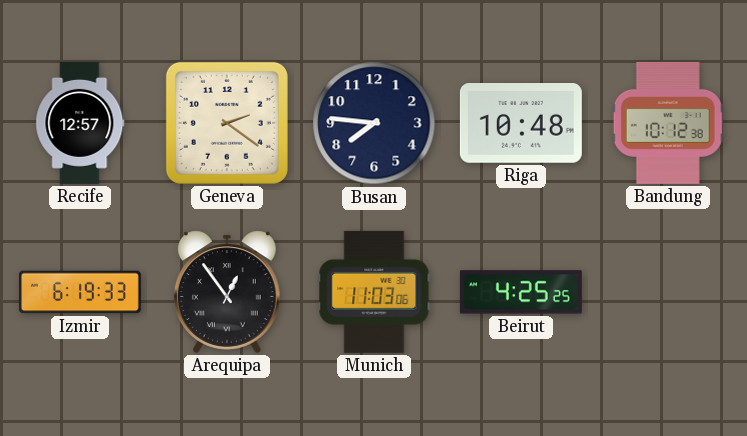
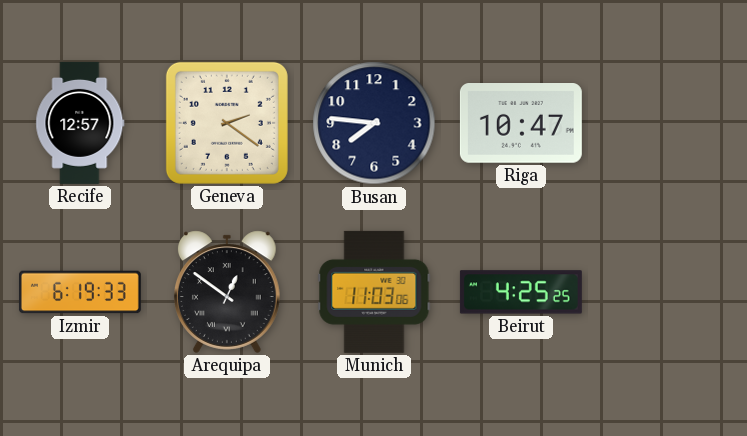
Riga: 10:48 -> 10:47
Bandung: 10:12 -> none
Arequipa: 12:54 -> 12:51
